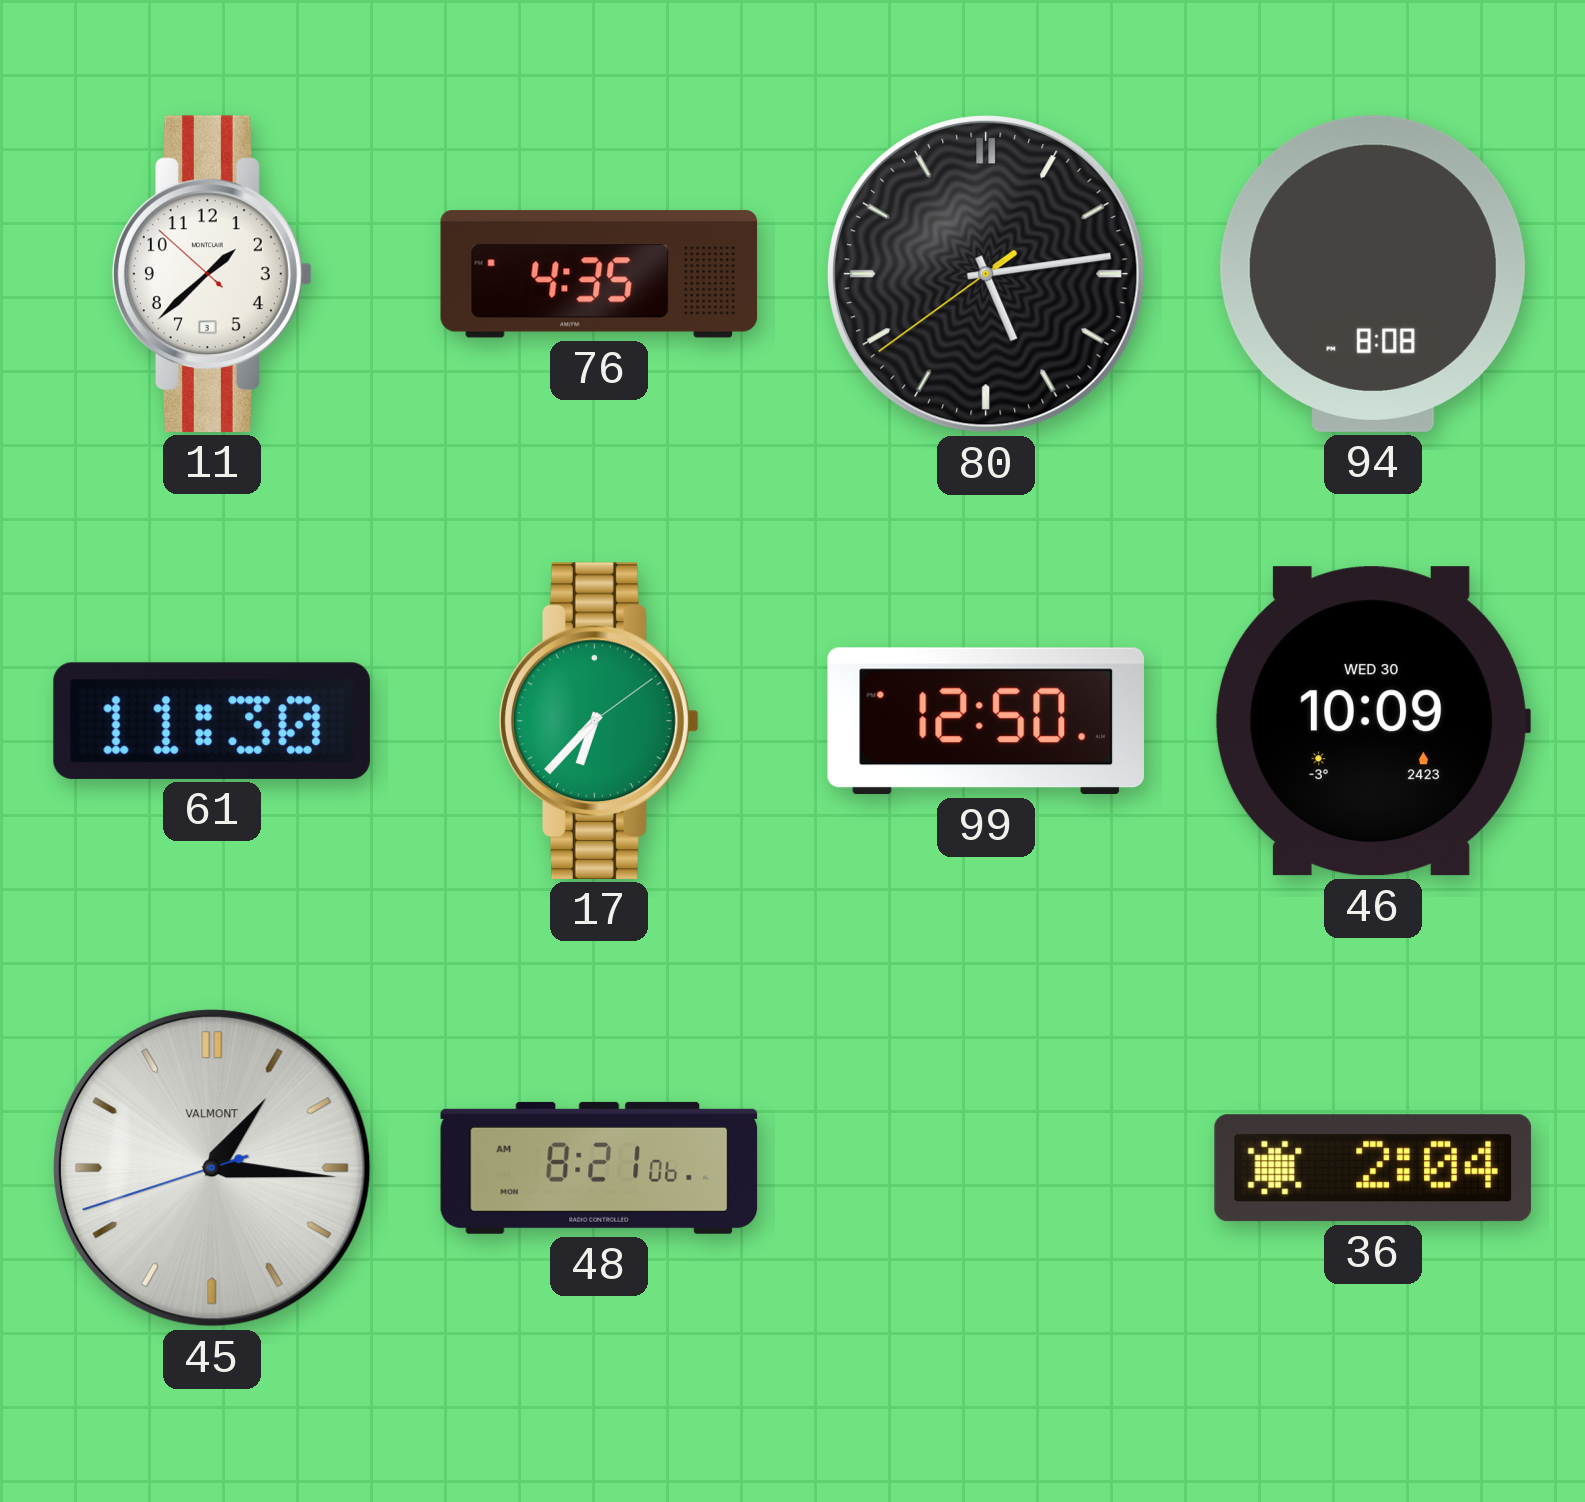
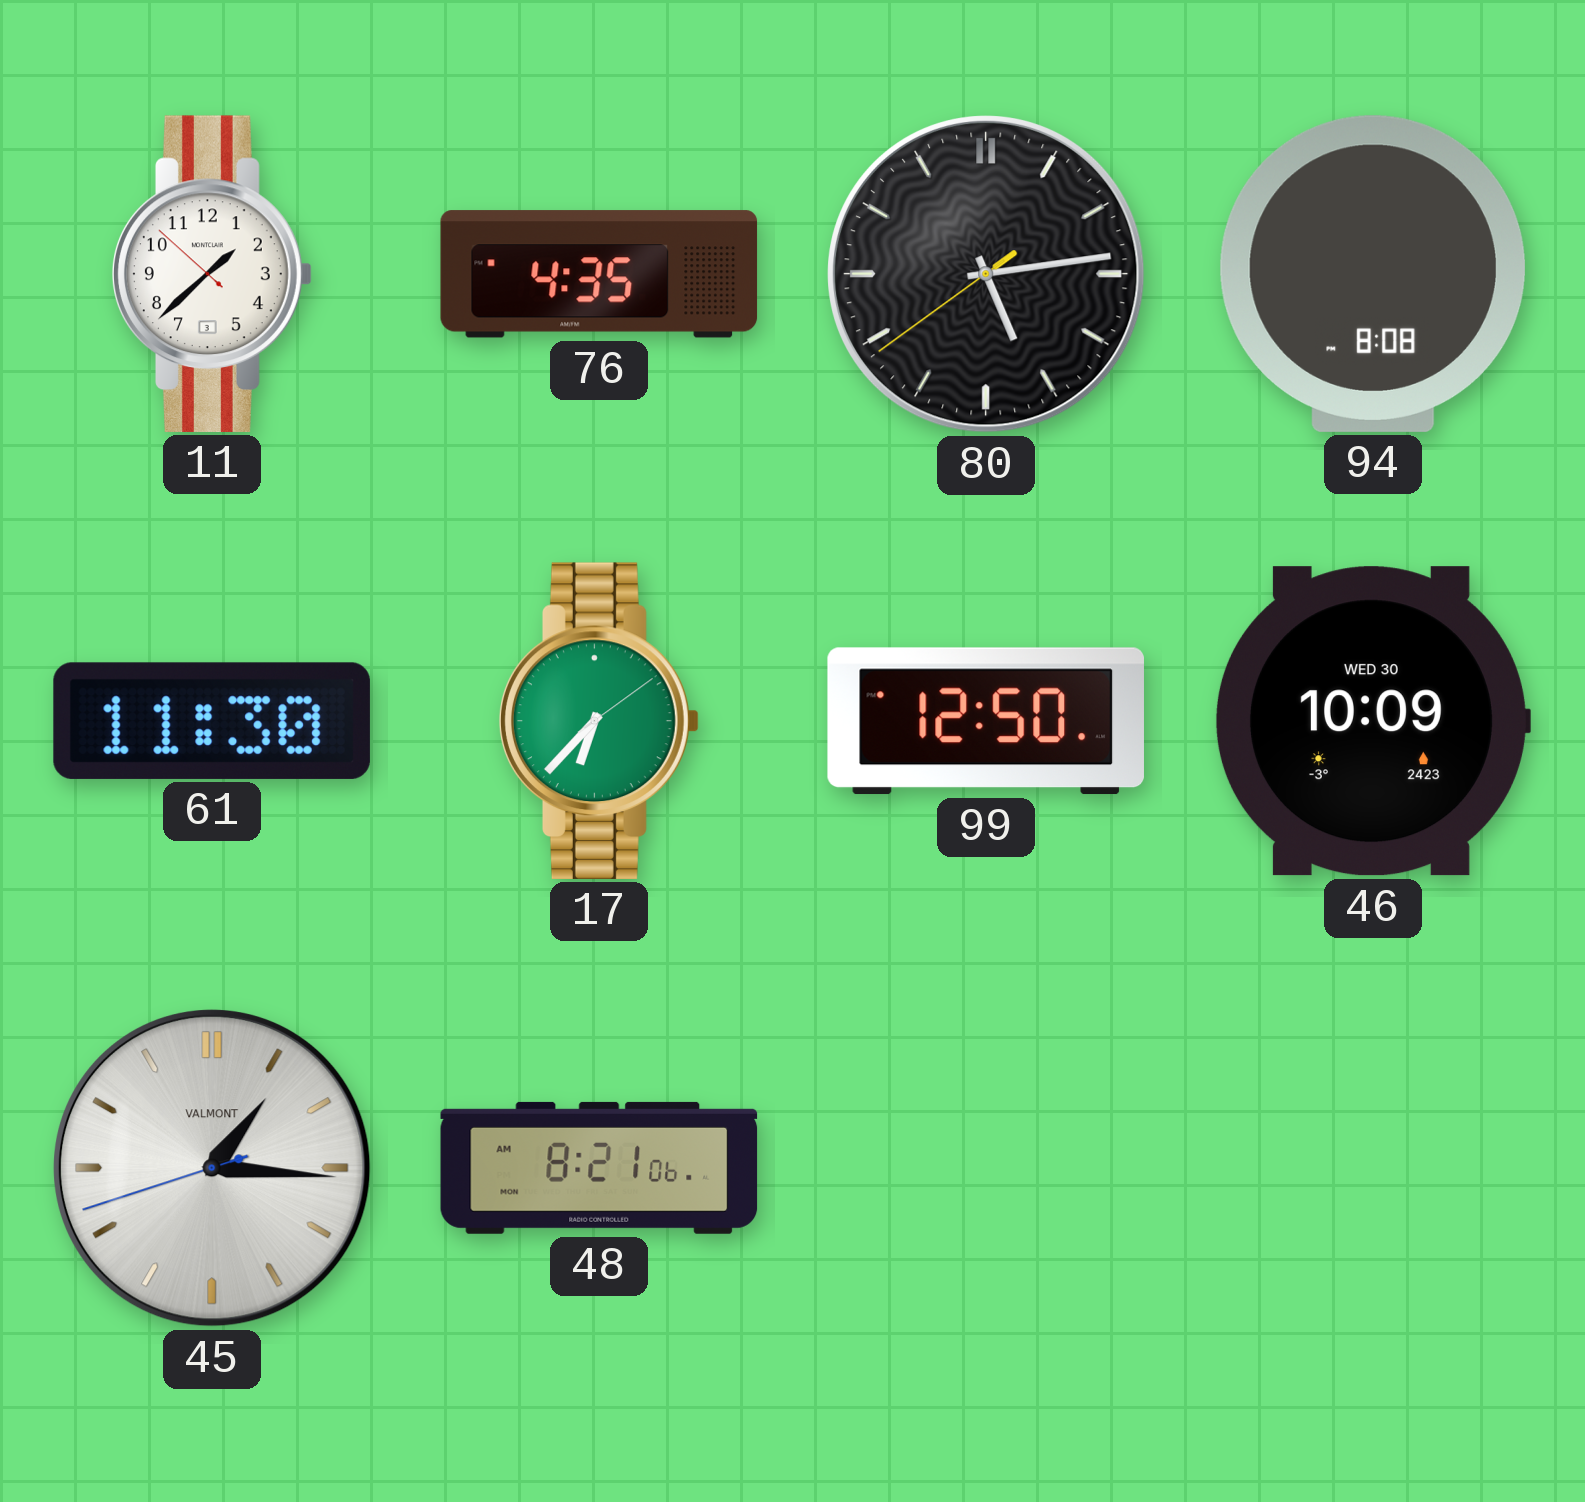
36: 2:04 -> none
